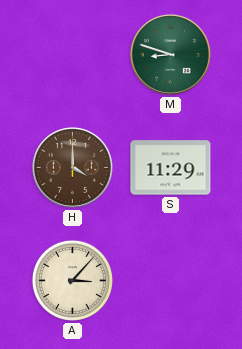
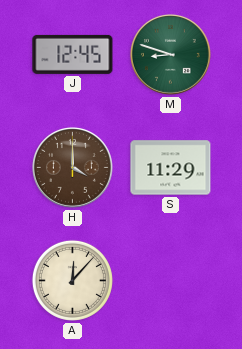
J: none -> 12:45
A: 3:07 -> 12:07
